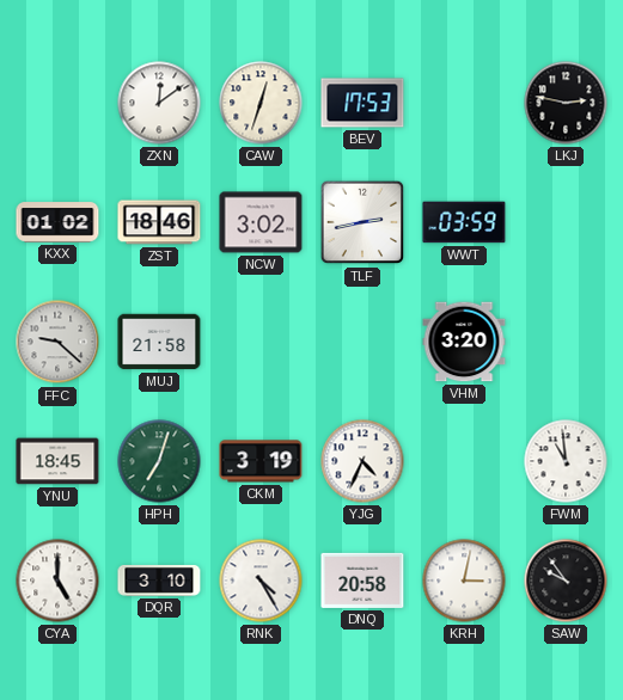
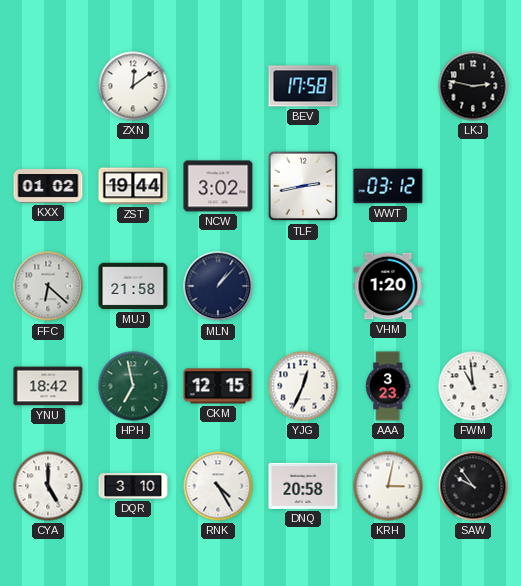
CAW: 12:33 -> none
BEV: 17:53 -> 17:58
ZST: 18:46 -> 19:44
WWT: 03:59 -> 03:12
FFC: 9:22 -> 6:22
MLN: none -> 1:07
VHM: 3:20 -> 1:20
YNU: 18:45 -> 18:42
HPH: 7:03 -> 6:58
CKM: 3:19 -> 12:15
YJG: 4:34 -> 12:34
AAA: none -> 3:23
